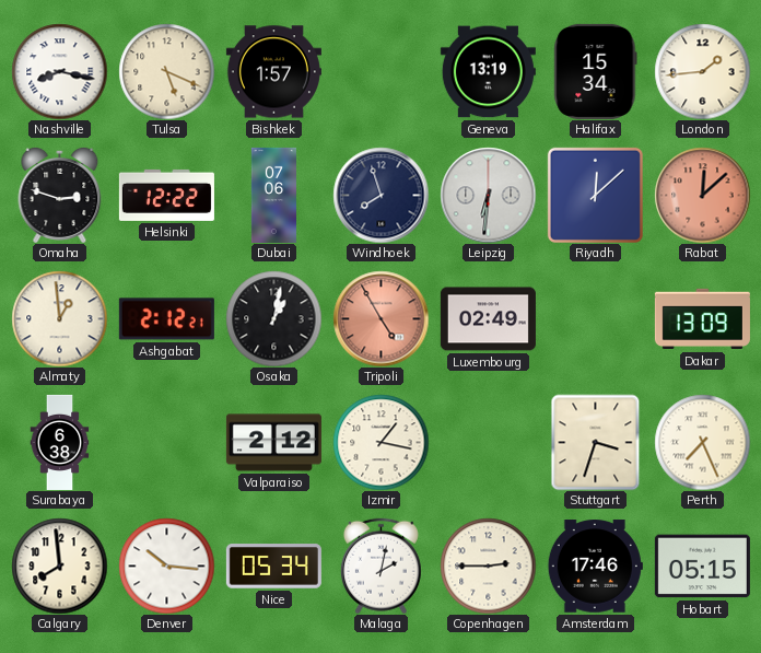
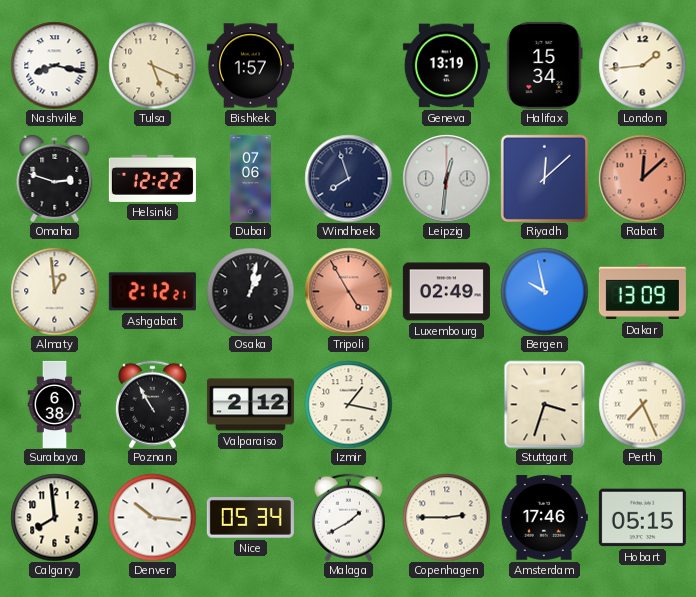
Leipzig: 6:31 -> 12:31
Bergen: none -> 9:58
Poznan: none -> 10:55
Malaga: 2:02 -> 1:40
